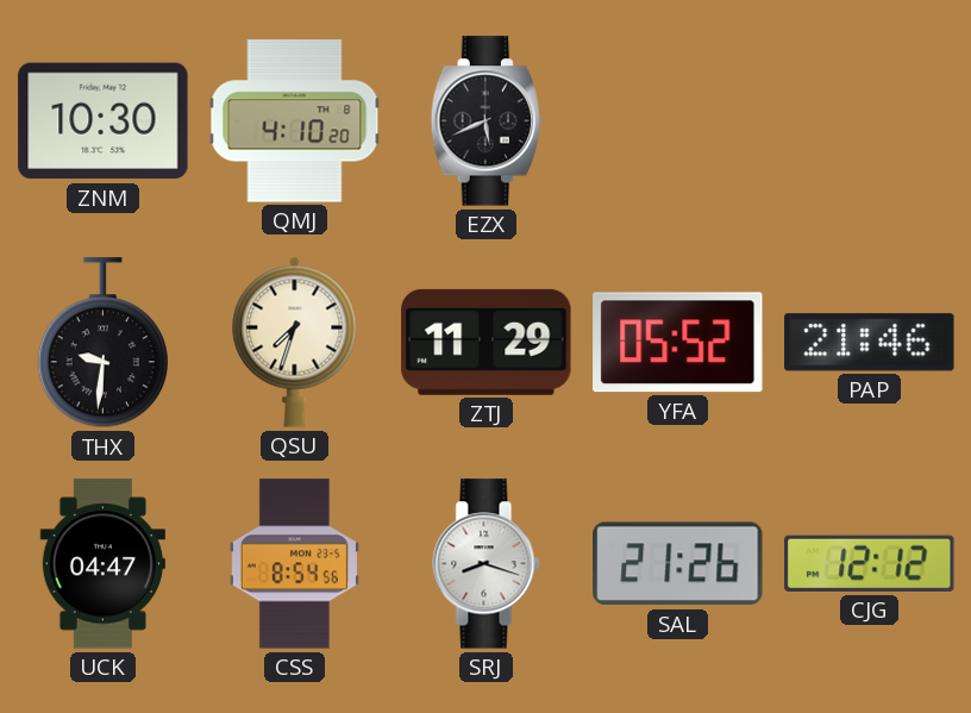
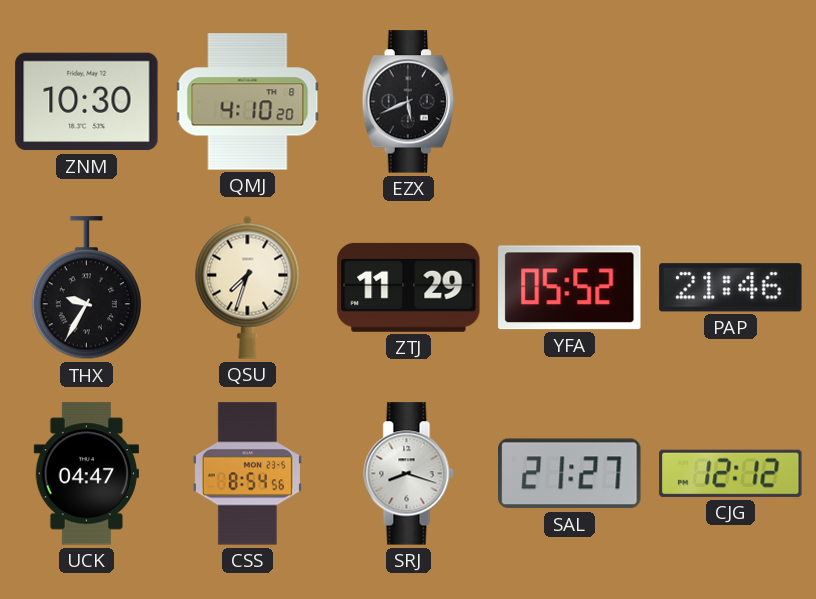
THX: 9:31 -> 9:35
SAL: 21:26 -> 21:27
